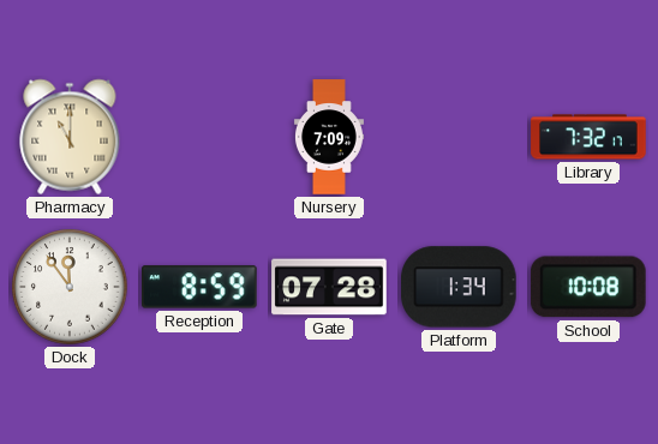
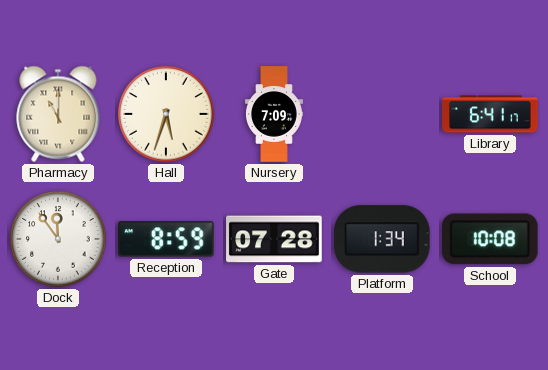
Hall: none -> 5:33
Library: 7:32 -> 6:41
